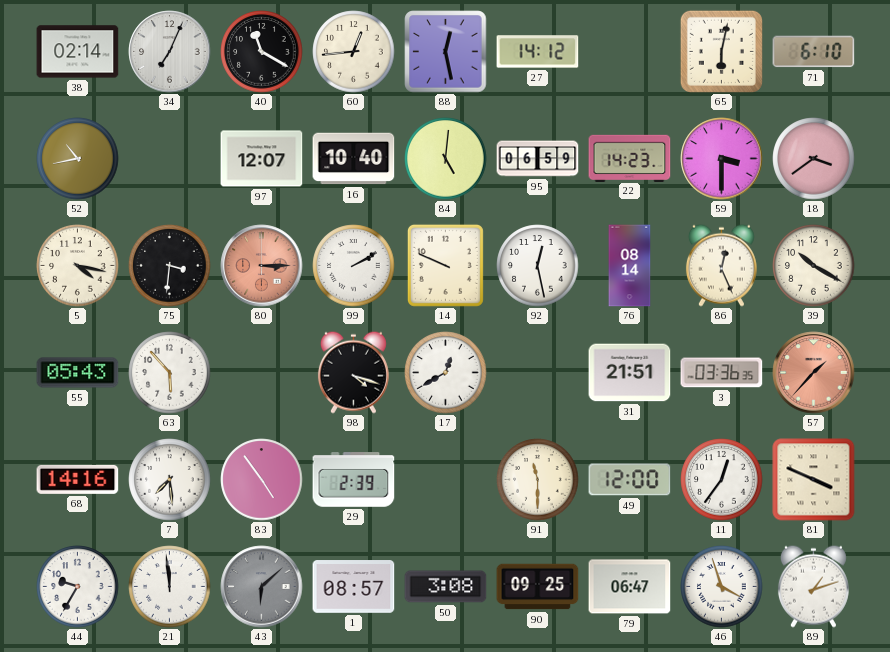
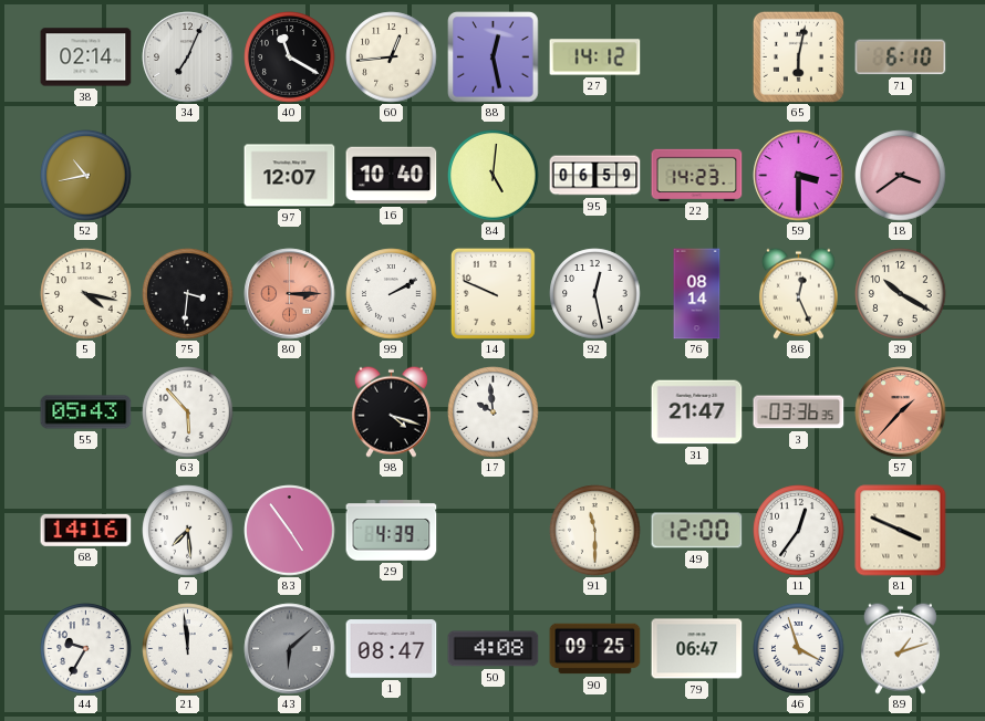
17: 12:40 -> 9:59
31: 21:51 -> 21:47
29: 2:39 -> 4:39
1: 08:57 -> 08:47
50: 3:08 -> 4:08
